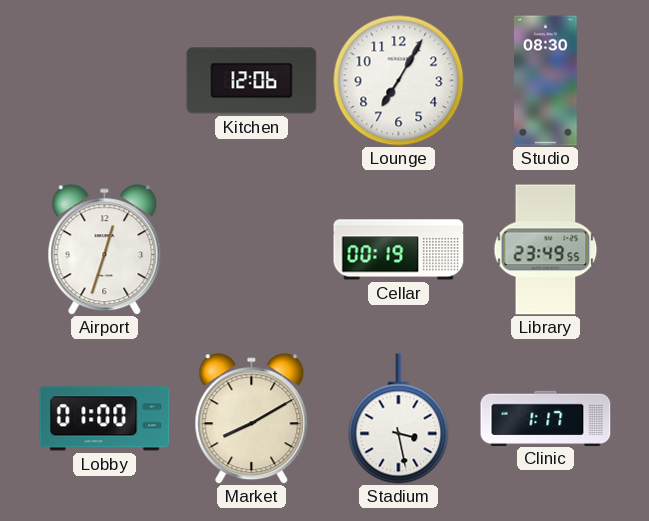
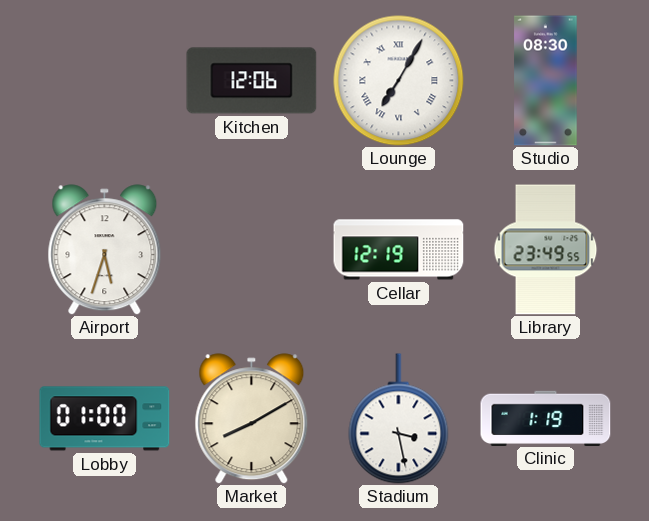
Lounge numerals: Arabic -> Roman
Airport: 12:33 -> 5:33
Cellar: 00:19 -> 12:19
Clinic: 1:17 -> 1:19
